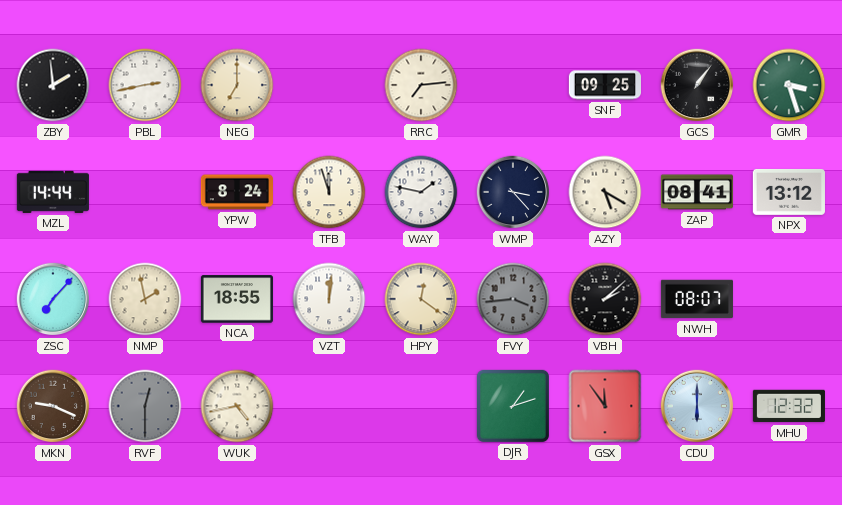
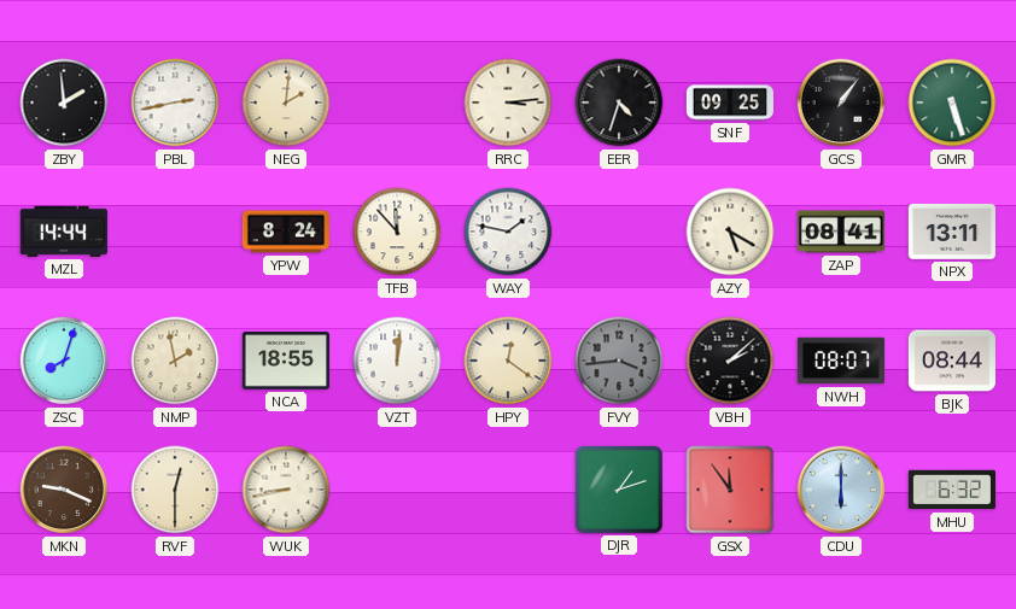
NEG: 7:00 -> 2:01
RRC: 7:14 -> 3:14
EER: none -> 4:33
GMR: 3:27 -> 5:27
TFB: 11:57 -> 11:53
WMP: 3:23 -> none
NPX: 13:12 -> 13:11
ZSC: 7:07 -> 8:03
BJK: none -> 08:44
RVF dial: grey -> cream
WUK: 4:43 -> 8:43
MHU: 12:32 -> 6:32
